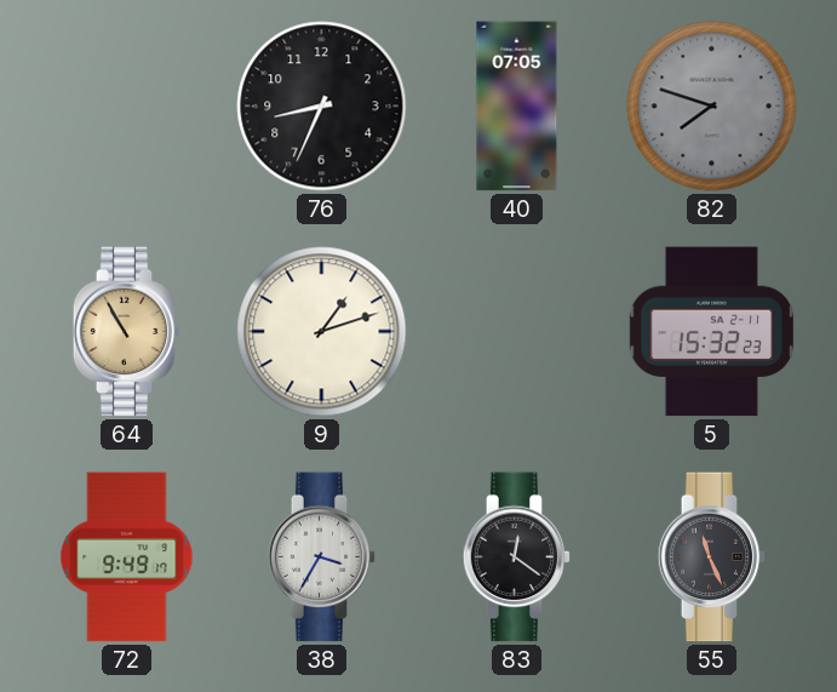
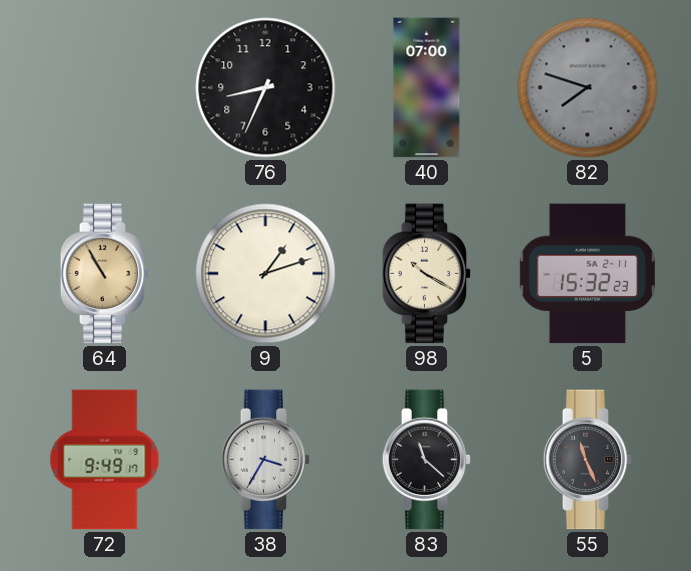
40: 07:05 -> 07:00
98: none -> 10:20
83: 12:21 -> 11:22
